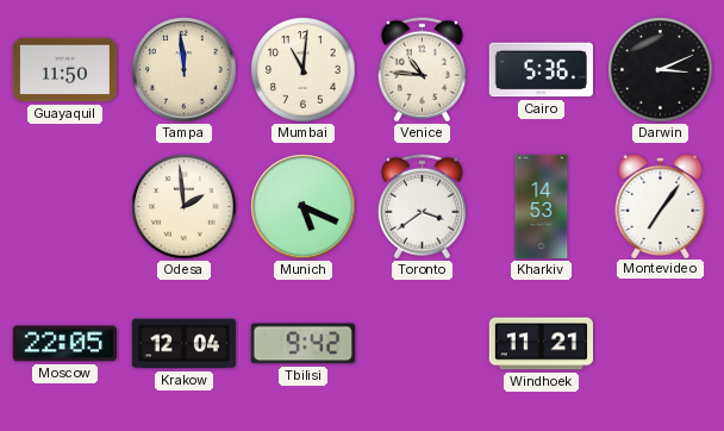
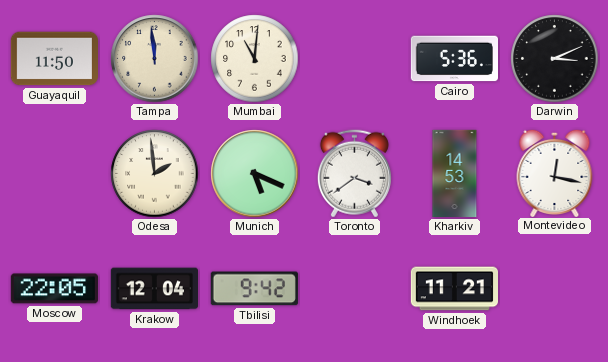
Venice: 10:46 -> none
Montevideo: 7:06 -> 12:17
